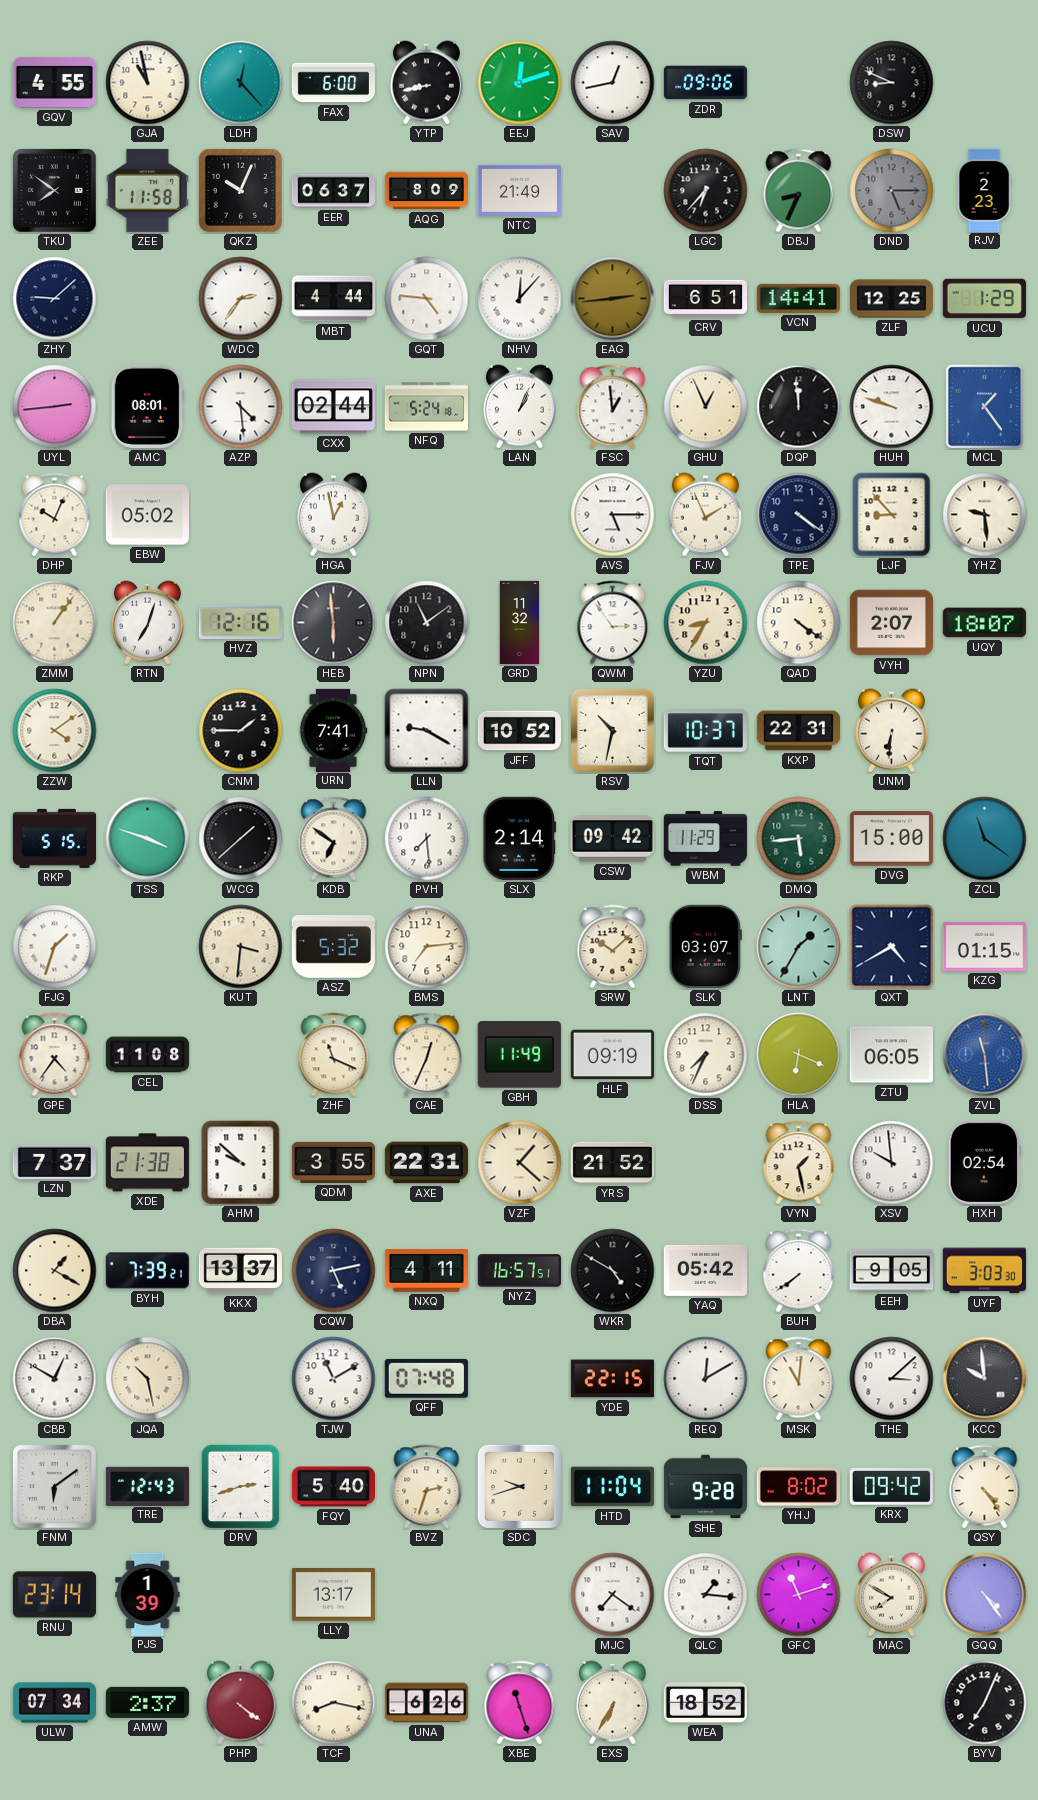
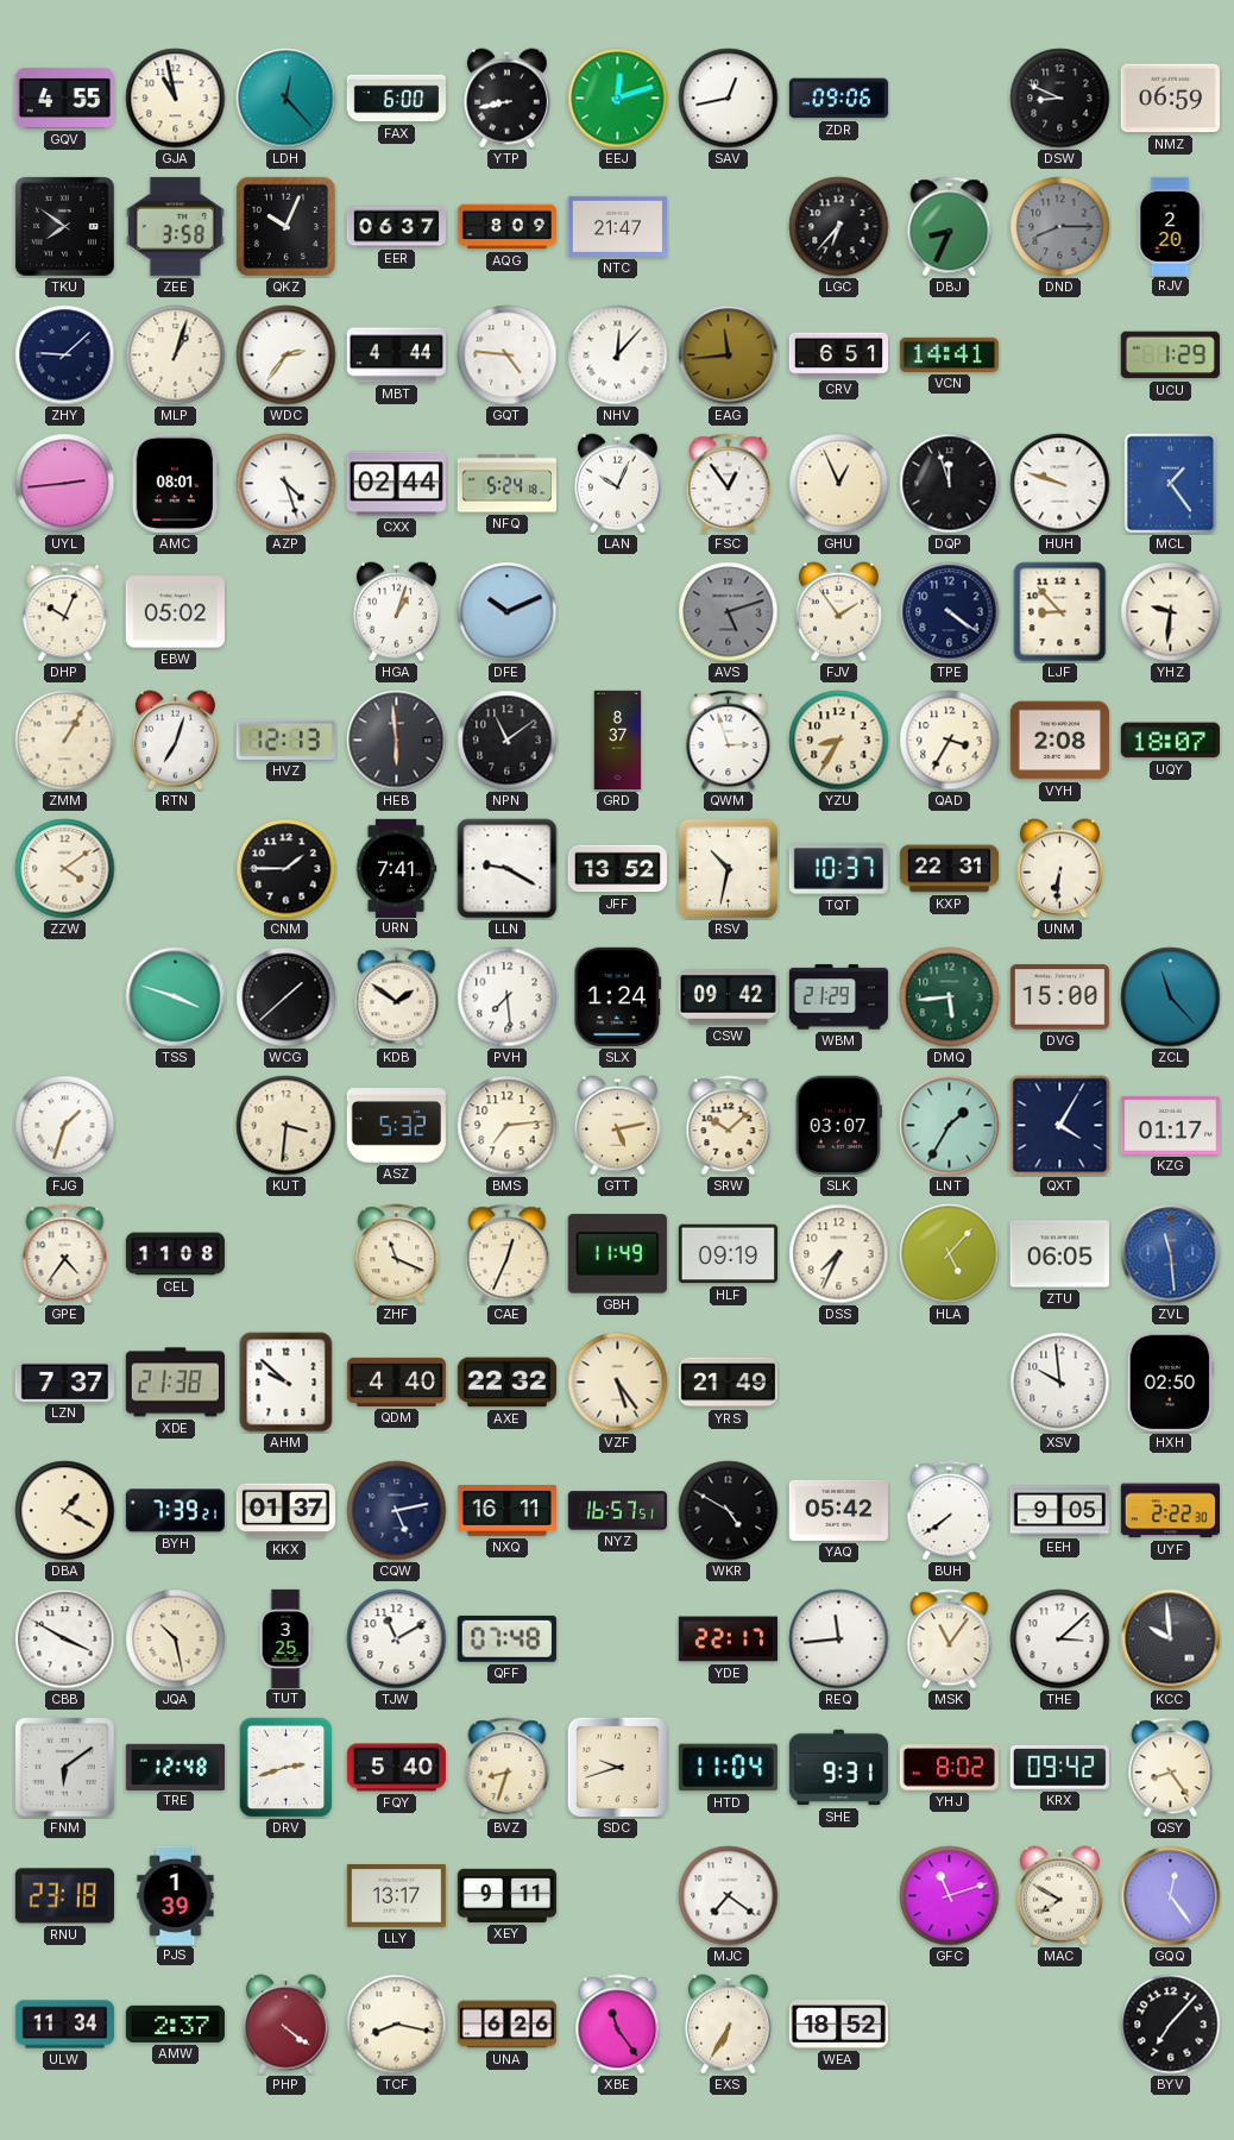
NMZ: none -> 06:59
ZEE: 11:58 -> 3:58
NTC: 21:49 -> 21:47
DND: 5:15 -> 8:15
RJV: 2:23 -> 2:20
MLP: none -> 1:03
EAG: 2:44 -> 11:44
ZLF: 12:25 -> none
AZP: 4:29 -> 4:27
LAN: 1:04 -> 10:04
FSC: 12:59 -> 12:54
DQP: 11:59 -> 11:57
HGA: 12:58 -> 1:03
DFE: none -> 10:11
AVS: 5:15 -> 5:12
AVS dial: white -> grey
FJV: 1:56 -> 1:54
YHZ: 9:29 -> 9:31
ZMM: 1:06 -> 1:05
HVZ: 12:16 -> 12:13
GRD: 11:32 -> 8:37
QWM: 2:54 -> 2:57
QAD: 4:21 -> 3:35
VYH: 2:07 -> 2:08
JFF: 10:52 -> 13:52
RKP: 5:15 -> none
KDB: 6:51 -> 1:51
SLX: 2:14 -> 1:24
WBM: 11:29 -> 21:29
ZCL: 11:21 -> 11:23
GTT: none -> 5:13
QXT: 4:40 -> 4:05
KZG: 01:15 -> 01:17
HLA: 6:19 -> 5:07
QDM: 3:55 -> 4:40
AXE: 22:31 -> 22:32
VZF: 1:22 -> 5:24
YRS: 21:52 -> 21:49
VYN: 1:28 -> none
HXH: 02:54 -> 02:50
KKX: 13:37 -> 01:37
NXQ: 4:11 -> 16:11
UYF: 3:03 -> 2:22
CBB: 12:50 -> 3:50
TUT: none -> 3:25
YDE: 22:15 -> 22:17
REQ: 12:10 -> 11:44
MSK: 11:01 -> 11:06
TRE: 12:43 -> 12:48
BVZ: 2:33 -> 8:33
SHE: 9:28 -> 9:31
QSY: 4:24 -> 8:24
RNU: 23:14 -> 23:18
XEY: none -> 9:11
QLC: 1:16 -> none
GQQ: 4:24 -> 12:24
ULW: 07:34 -> 11:34
XBE: 11:27 -> 11:24
BYV: 7:04 -> 7:07
